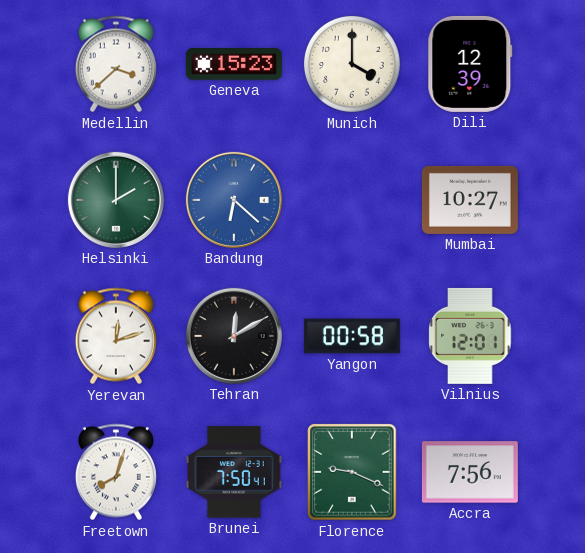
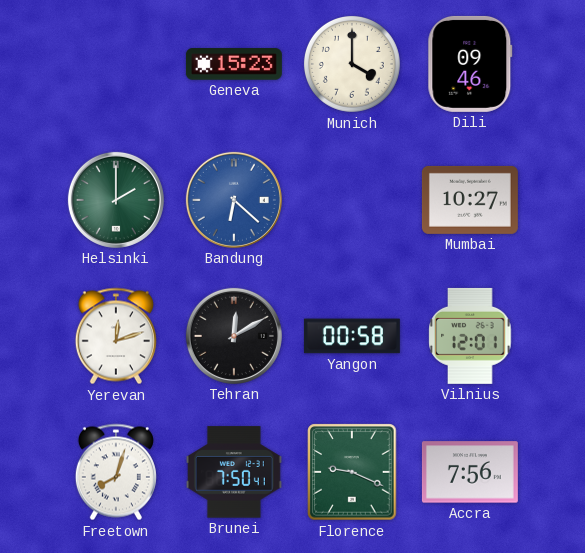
Medellin: 3:38 -> none
Dili: 12:39 -> 09:46
